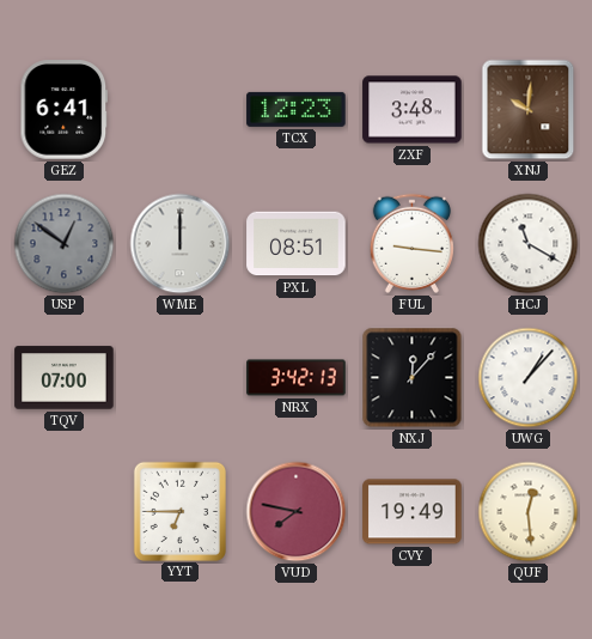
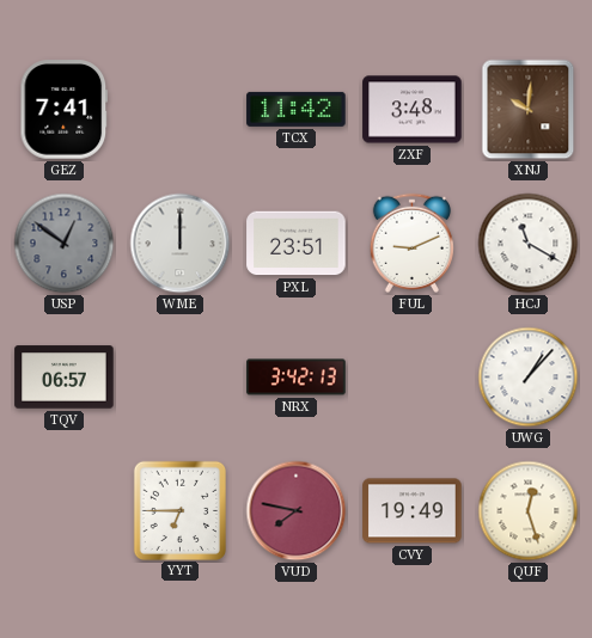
GEZ: 6:41 -> 7:41
TCX: 12:23 -> 11:42
PXL: 08:51 -> 23:51
FUL: 9:16 -> 9:11
TQV: 07:00 -> 06:57
NXJ: 12:07 -> none
QUF: 12:29 -> 12:27
